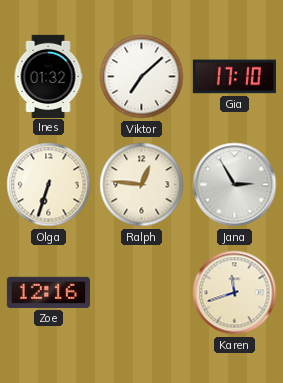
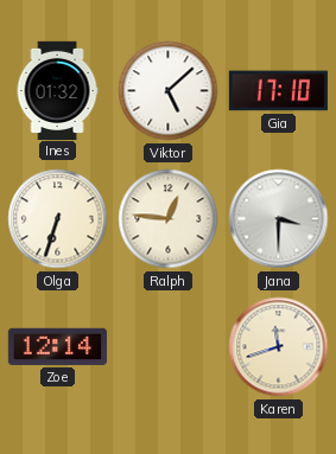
Viktor: 7:08 -> 5:08
Jana: 2:55 -> 3:30
Zoe: 12:16 -> 12:14
